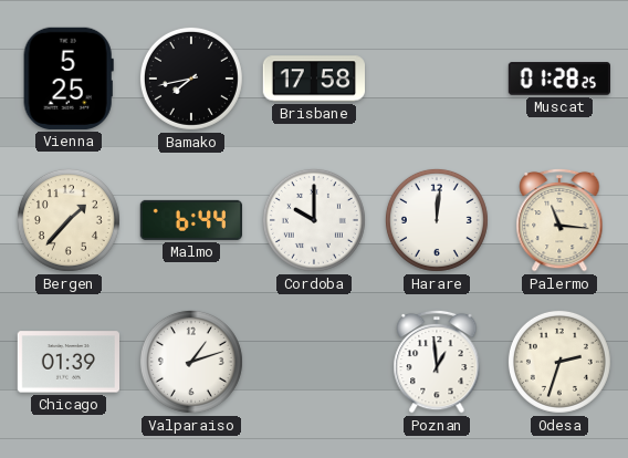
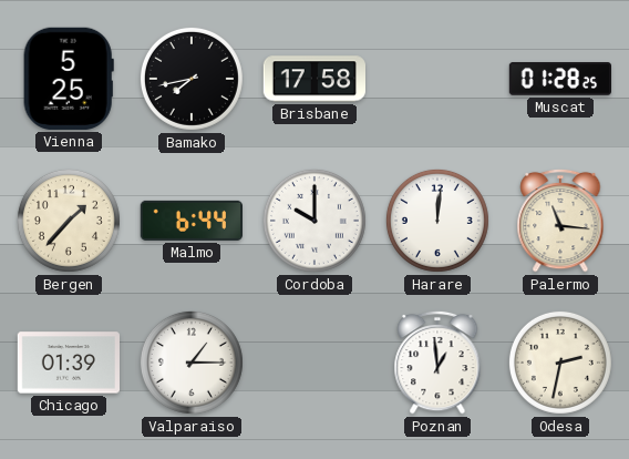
Valparaiso: 1:12 -> 1:15
Odesa: 2:33 -> 2:32
